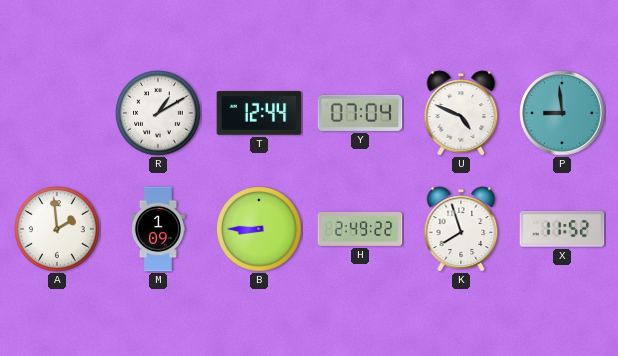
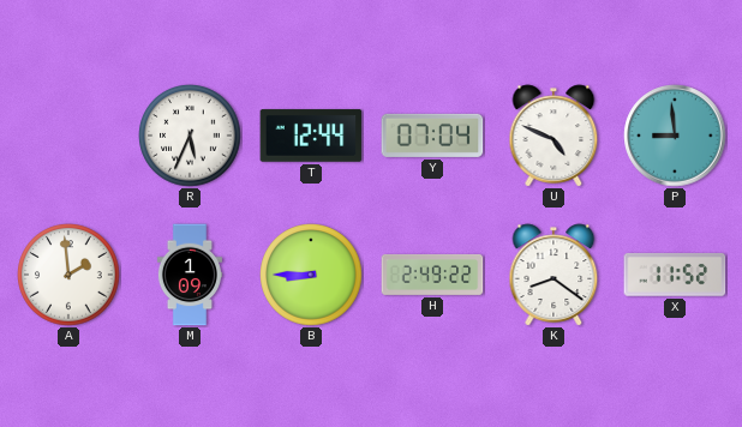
R: 1:10 -> 5:34
K: 7:57 -> 8:21
